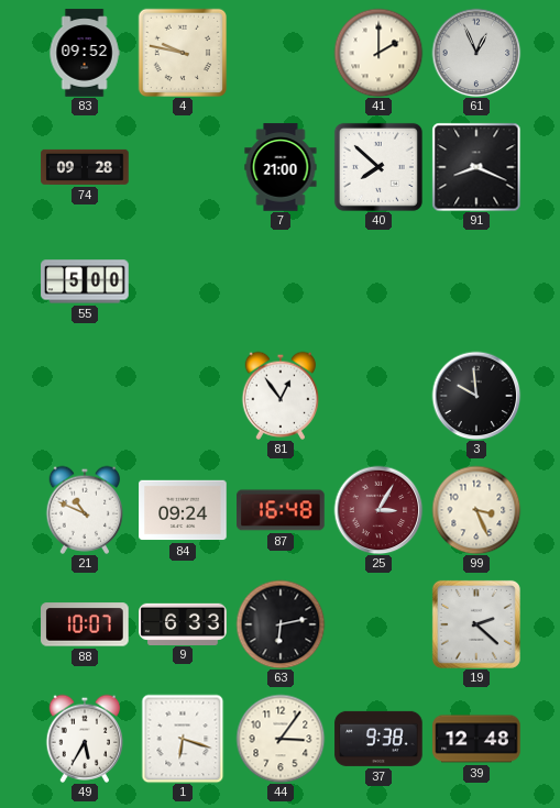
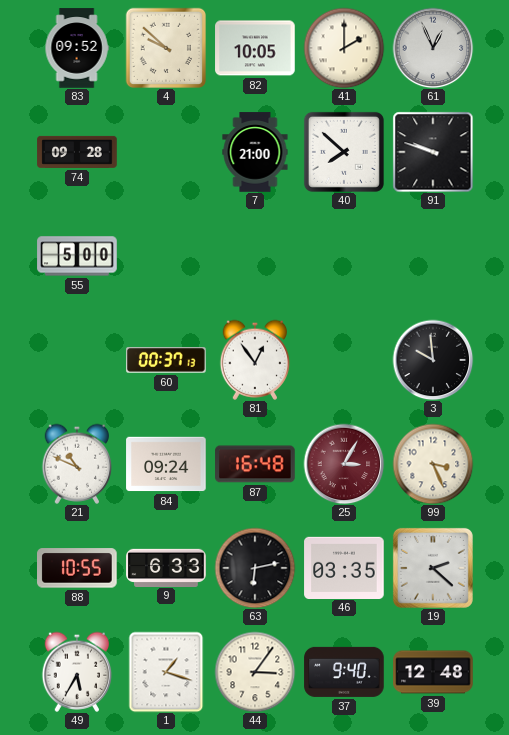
4: 9:47 -> 9:52
82: none -> 10:05
91: 8:19 -> 9:48
60: none -> 00:37
88: 10:07 -> 10:55
46: none -> 03:35
1: 6:18 -> 1:18
37: 9:38 -> 9:40
